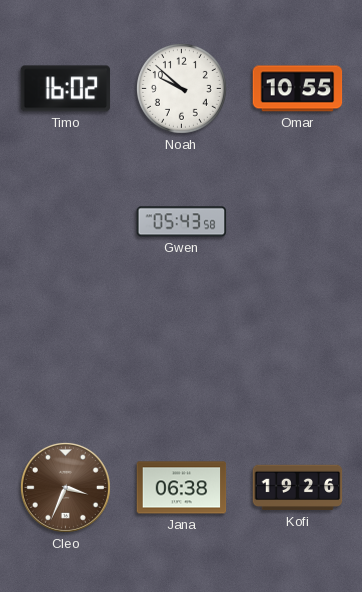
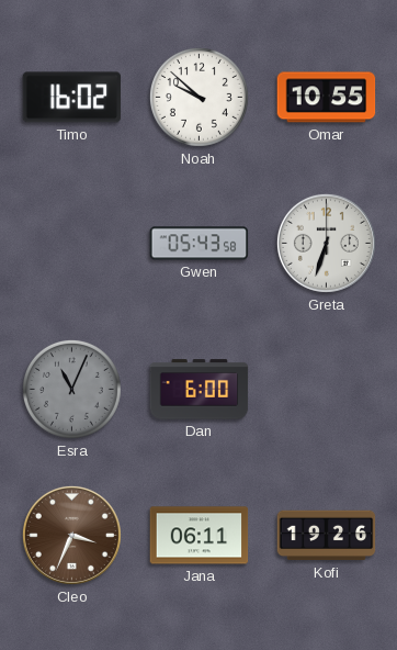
Greta: none -> 6:33
Esra: none -> 11:04
Dan: none -> 6:00
Jana: 06:38 -> 06:11
